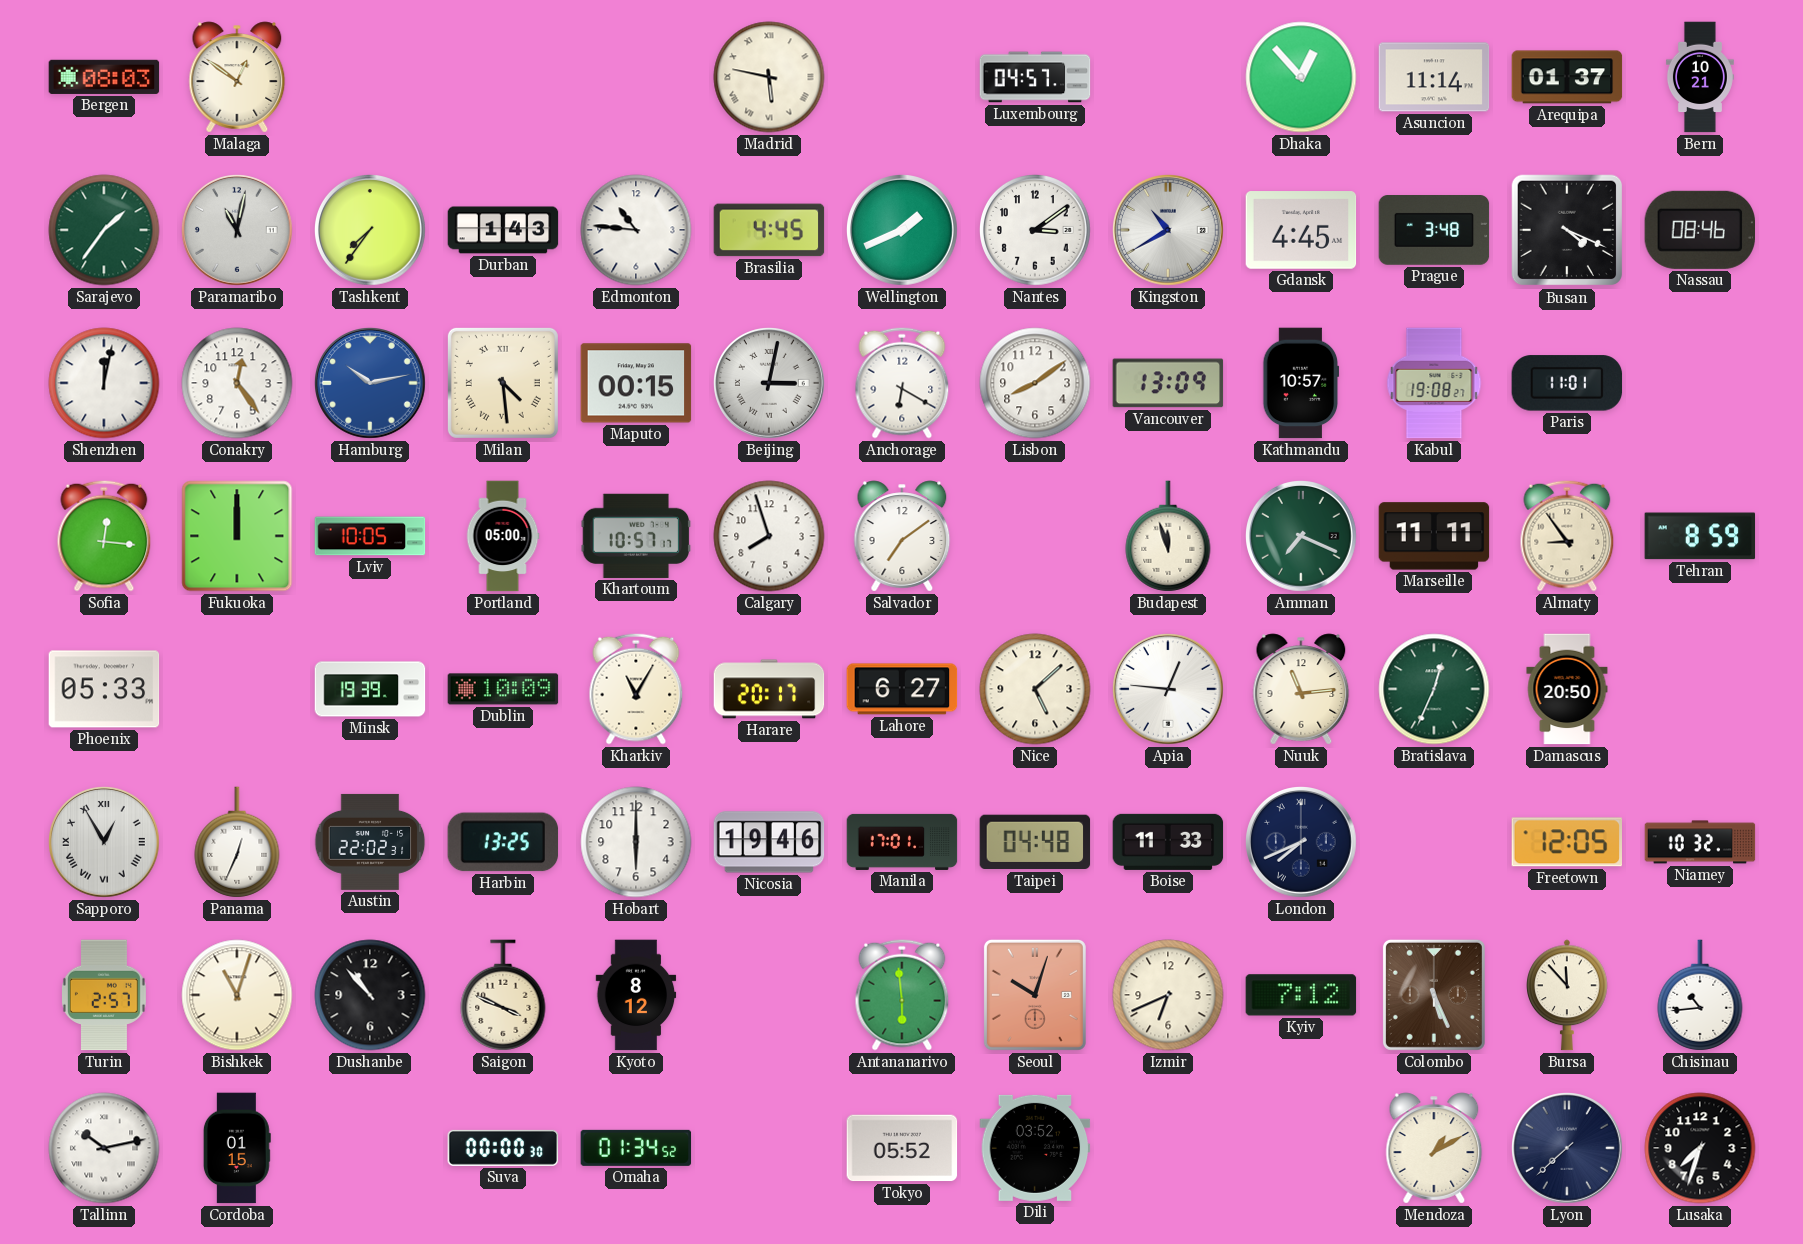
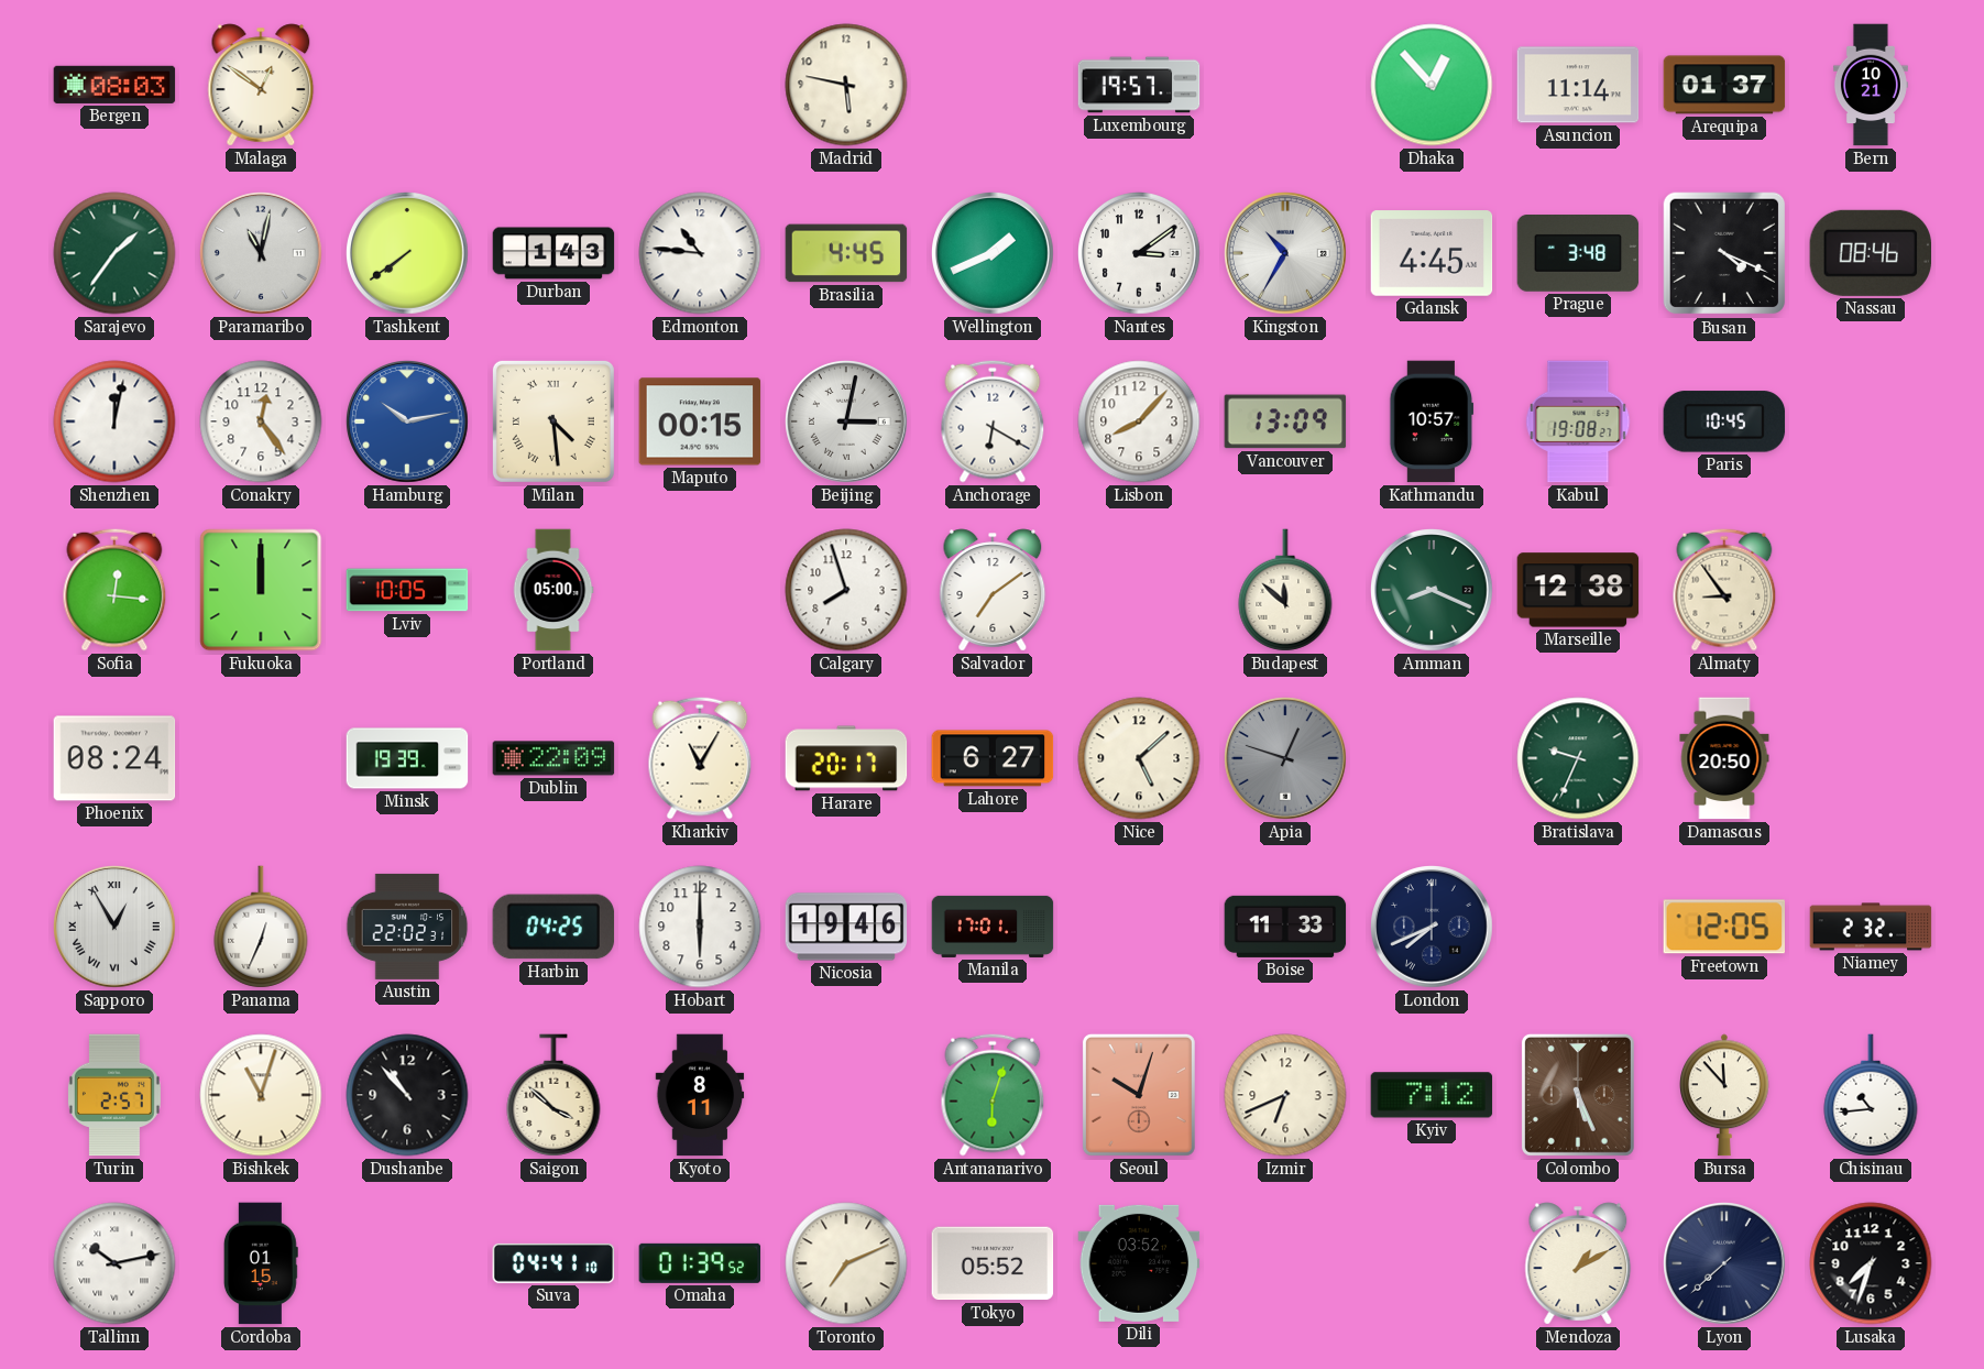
Madrid numerals: Roman -> Arabic
Luxembourg: 04:57 -> 19:57
Tashkent: 7:36 -> 7:39
Kingston: 10:40 -> 10:35
Lisbon: 8:09 -> 8:07
Paris: 11:01 -> 10:45
Khartoum: 10:57 -> none
Budapest: 11:57 -> 11:52
Amman: 7:19 -> 8:19
Marseille: 11:11 -> 12:38
Tehran: 8:59 -> none
Phoenix: 05:33 -> 08:24
Dublin: 10:09 -> 22:09
Apia: 12:46 -> 12:48
Apia dial: white -> grey
Nuuk: 11:14 -> none
Bratislava: 12:34 -> 9:34
Harbin: 13:25 -> 04:25
Taipei: 04:48 -> none
Niamey: 10:32 -> 2:32
Saigon: 3:49 -> 3:52
Kyoto: 8:12 -> 8:11
Antananarivo: 5:59 -> 6:03
Suva: 00:00 -> 04:41
Omaha: 01:34 -> 01:39
Toronto: none -> 7:11
